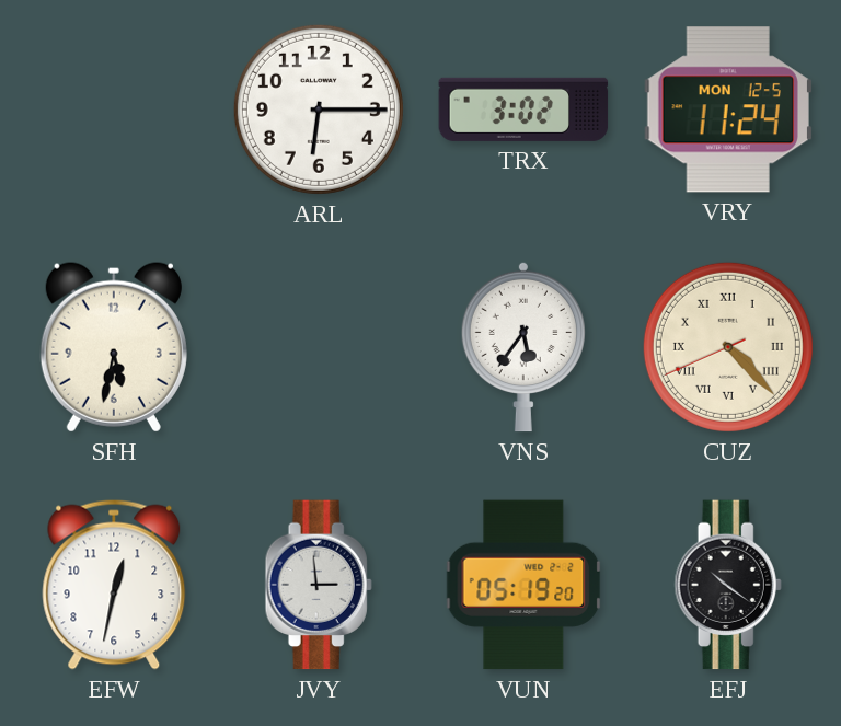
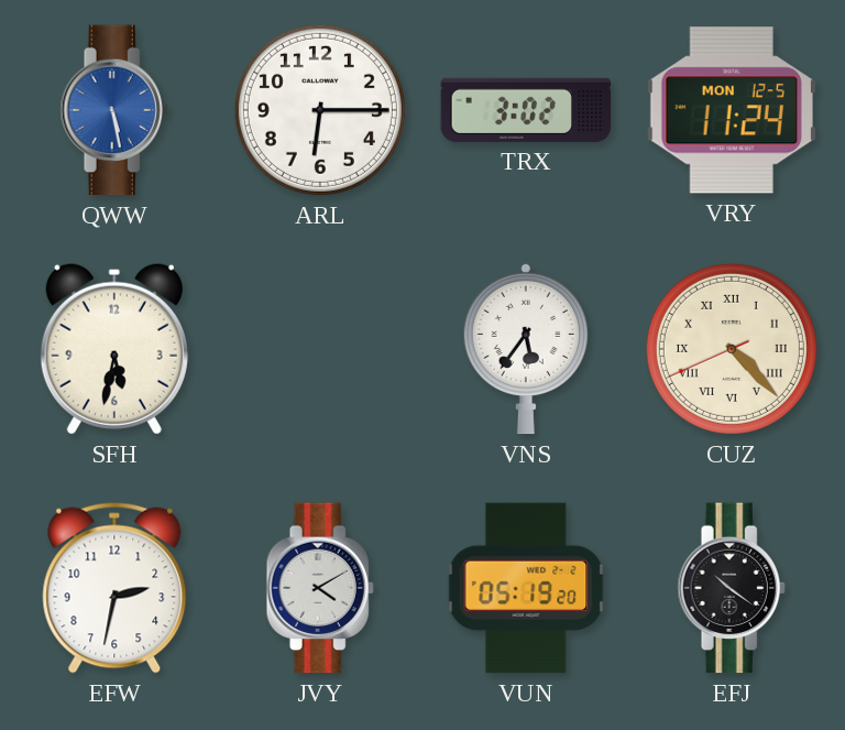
QWW: none -> 5:28
EFW: 12:32 -> 2:32
JVY: 2:59 -> 4:10
